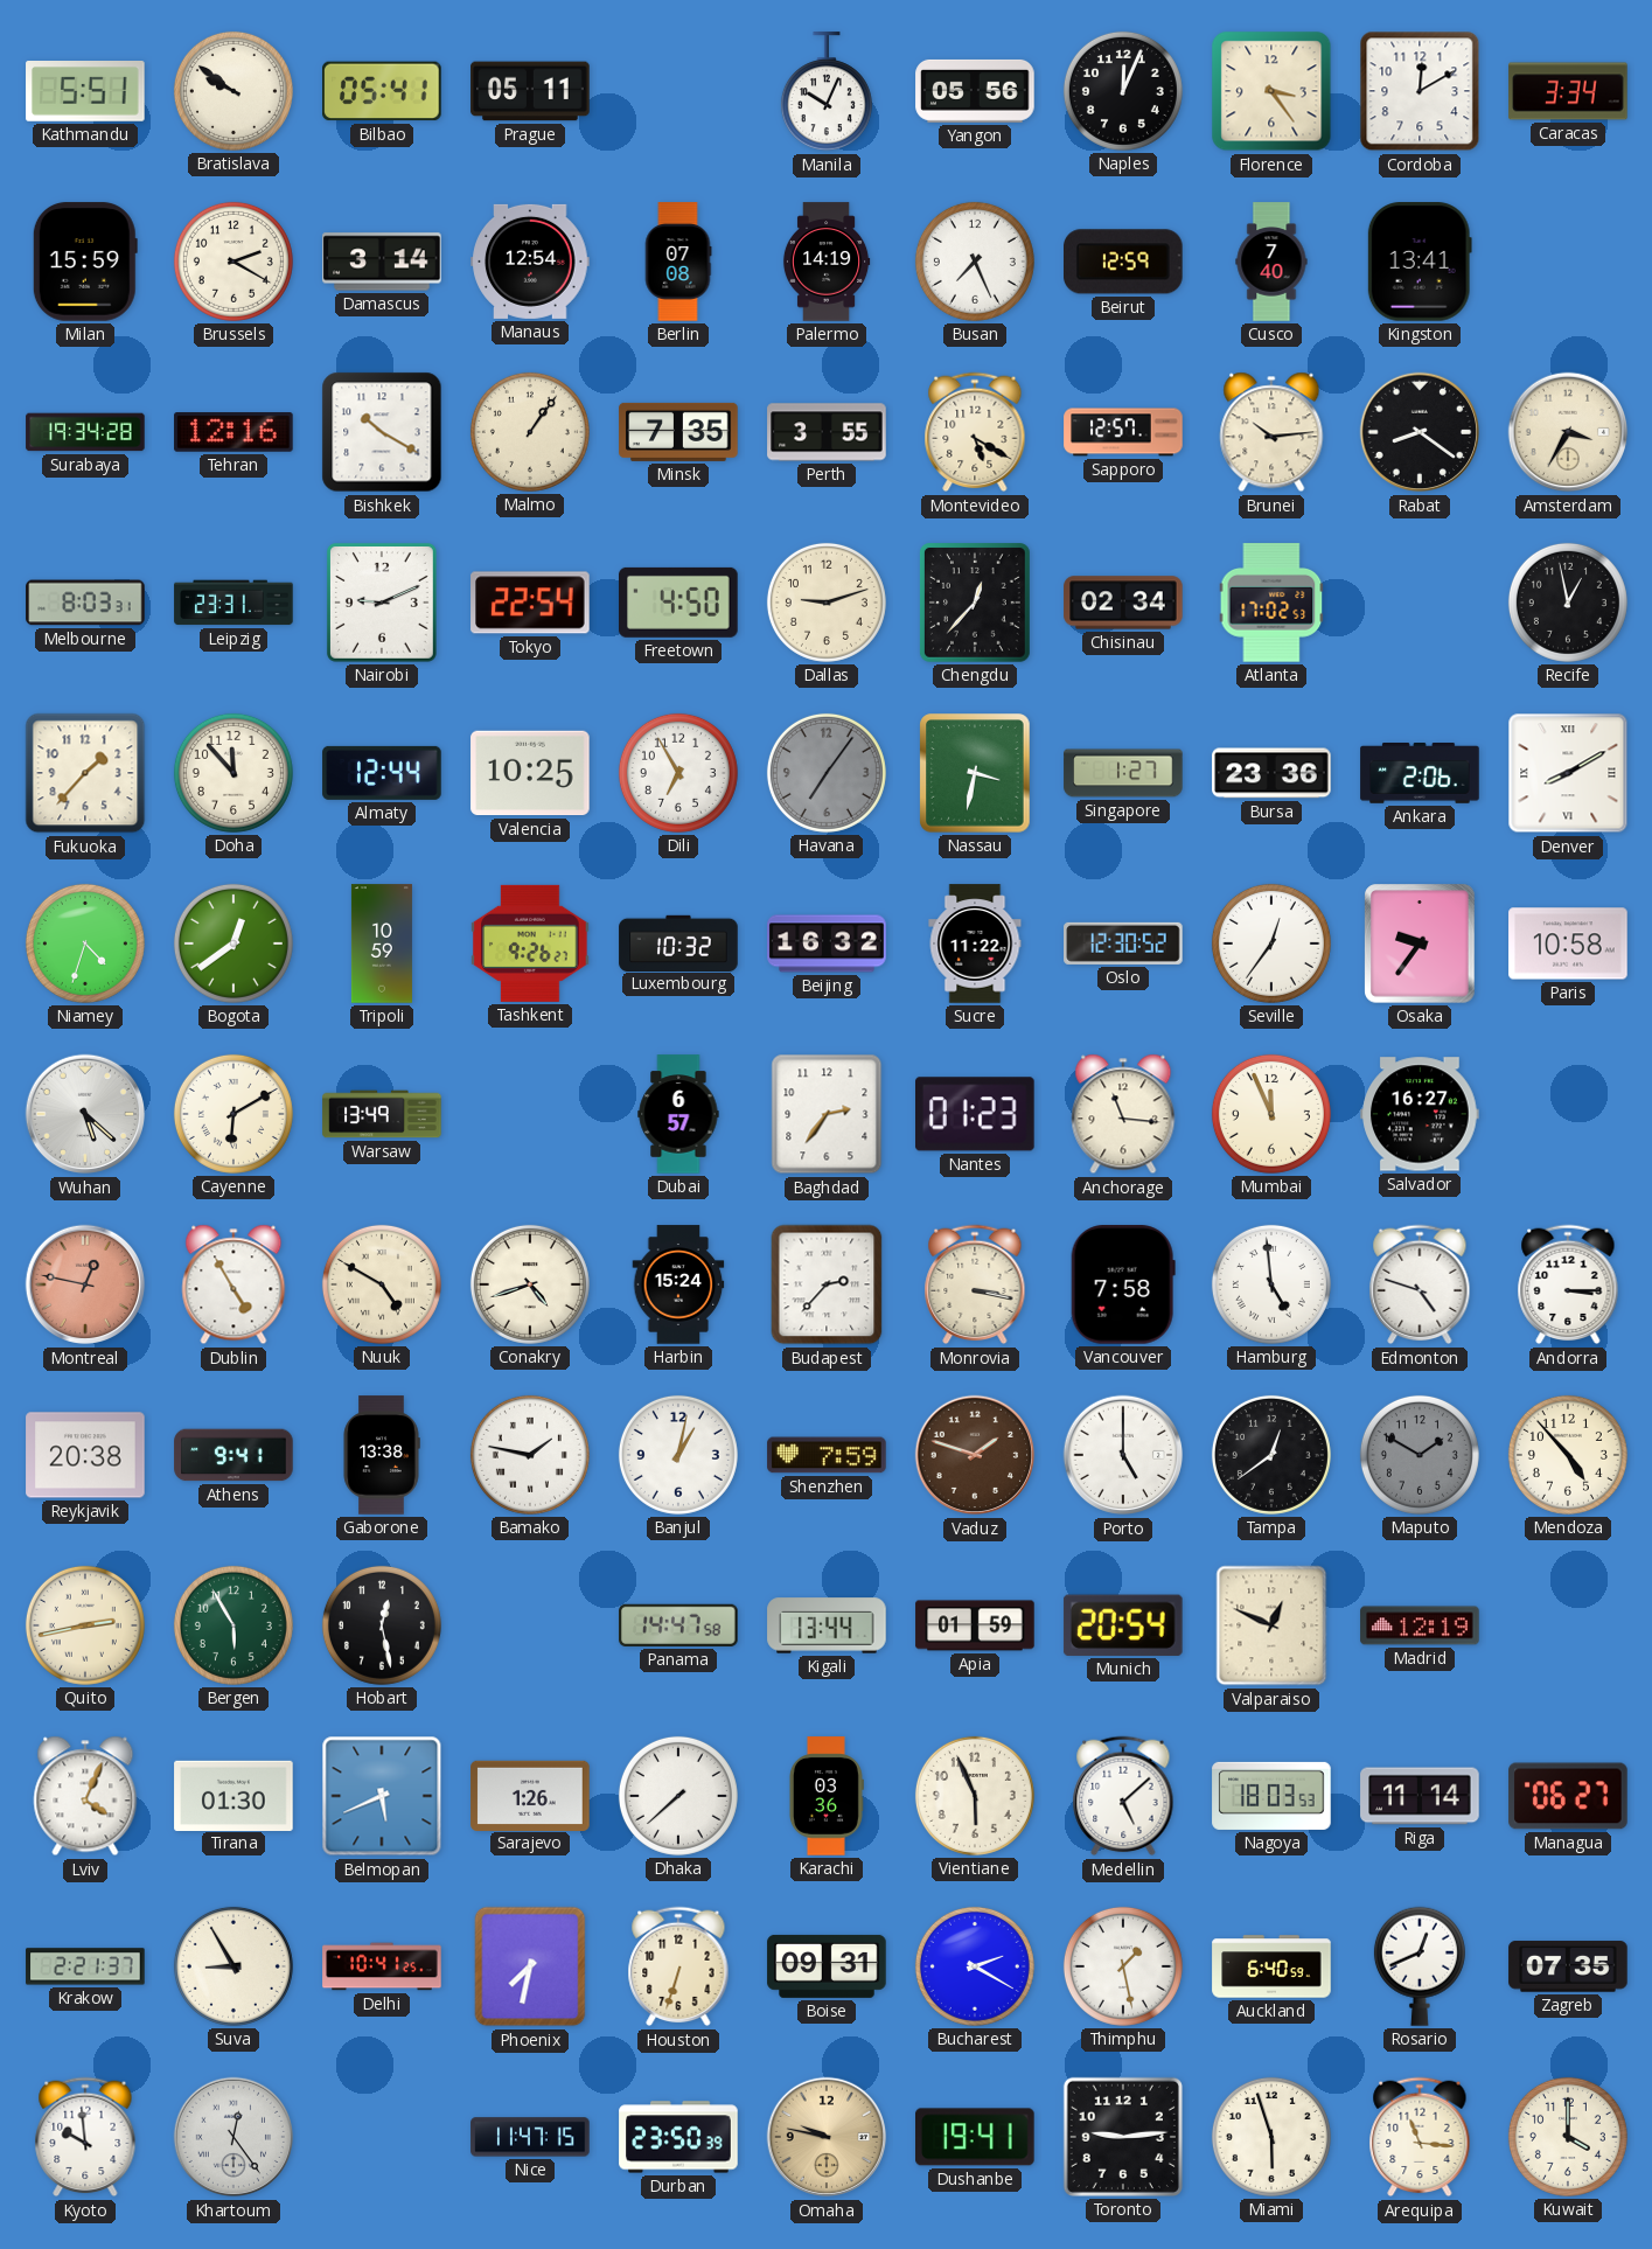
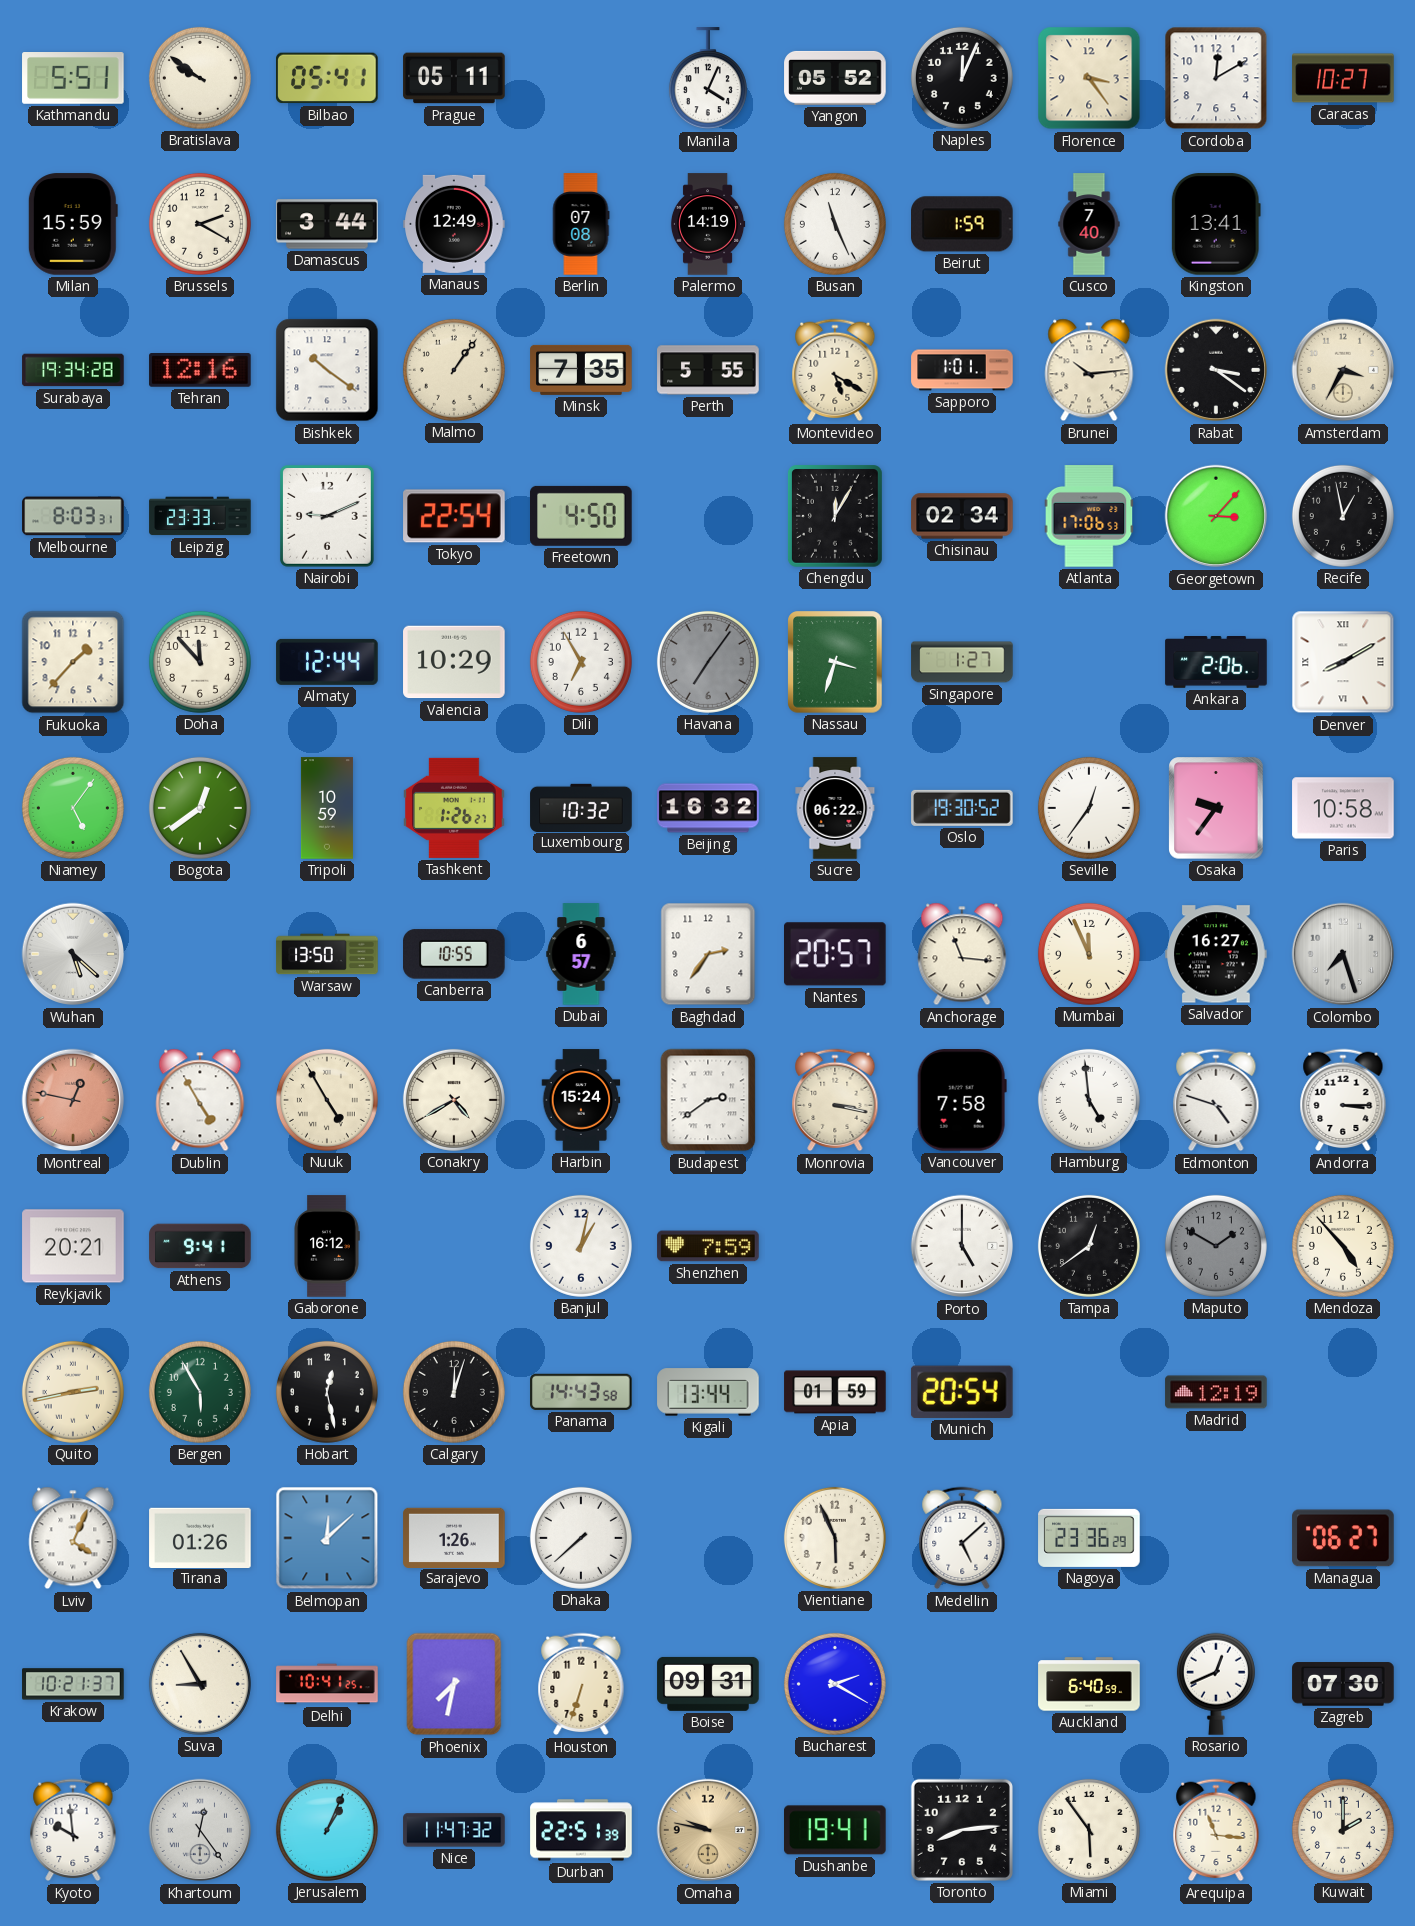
Manila: 10:04 -> 4:04
Yangon: 05:56 -> 05:52
Caracas: 3:34 -> 10:27
Damascus: 3:14 -> 3:44
Manaus: 12:54 -> 12:49
Busan: 7:26 -> 11:26
Beirut: 12:59 -> 1:59
Bishkek: 10:20 -> 10:21
Perth: 3:55 -> 5:55
Sapporo: 12:57 -> 1:01
Rabat: 8:21 -> 3:21
Leipzig: 23:31 -> 23:33
Dallas: 9:12 -> none
Chengdu: 12:37 -> 12:05
Atlanta: 17:02 -> 17:06
Georgetown: none -> 3:07
Valencia: 10:25 -> 10:29
Nassau: 3:32 -> 3:33
Bursa: 23:36 -> none
Niamey: 4:33 -> 5:06
Tashkent: 9:26 -> 1:26
Sucre: 11:22 -> 06:22
Oslo: 12:30 -> 19:30
Cayenne: 6:10 -> none
Warsaw: 13:49 -> 13:50
Canberra: none -> 10:55
Nantes: 01:23 -> 20:57
Colombo: none -> 7:27
Nuuk: 4:50 -> 4:55
Conakry: 4:42 -> 4:40
Budapest: 2:37 -> 2:39
Reykjavik: 20:38 -> 20:21
Gaborone: 13:38 -> 16:12
Bamako: 1:47 -> none
Vaduz: 1:48 -> none
Calgary: none -> 12:03
Panama: 14:47 -> 14:43
Valparaiso: 12:49 -> none
Tirana: 01:30 -> 01:26
Belmopan: 5:41 -> 12:08
Karachi: 03:36 -> none
Nagoya: 18:03 -> 23:36
Riga: 11:14 -> none
Krakow: 2:21 -> 10:21
Thimphu: 1:28 -> none
Zagreb: 07:35 -> 07:30
Jerusalem: none -> 1:04
Nice: 11:47:15 -> 11:47:32
Durban: 23:50 -> 22:51
Toronto: 9:14 -> 8:14
Miami: 5:57 -> 5:54
Kuwait: 4:00 -> 2:00
